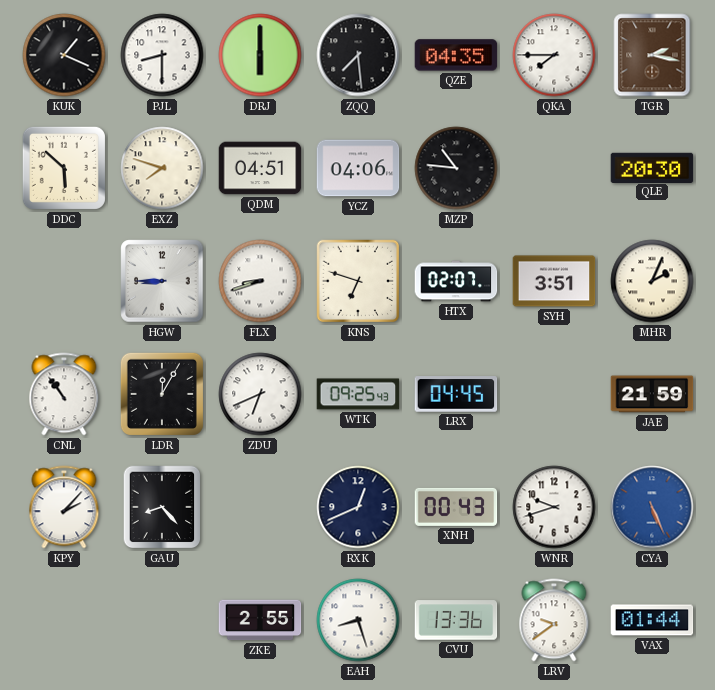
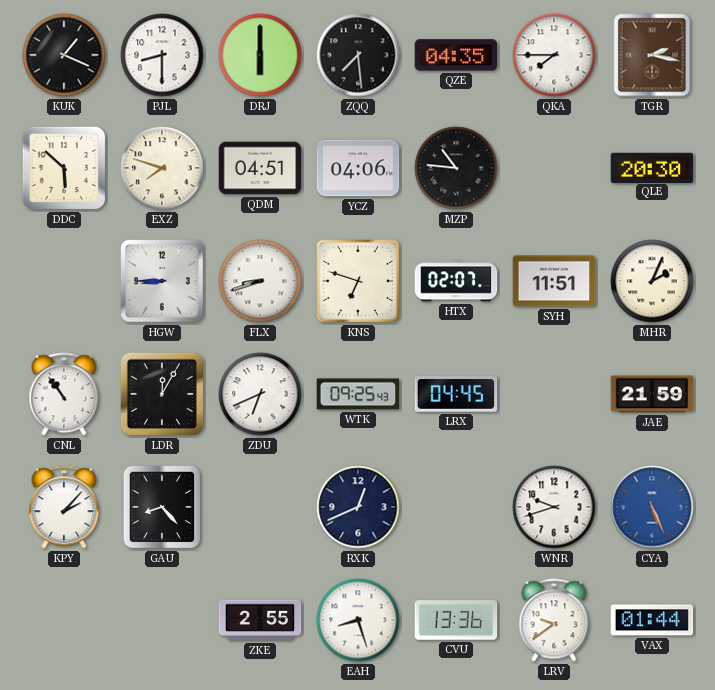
SYH: 3:51 -> 11:51
XNH: 00:43 -> none
